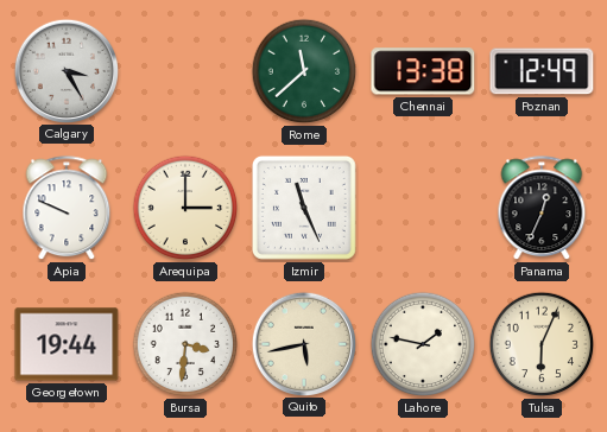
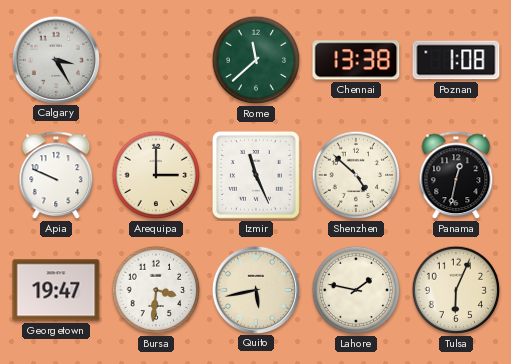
Poznan: 12:49 -> 1:08
Shenzhen: none -> 4:52
Panama: 12:34 -> 12:32
Georgetown: 19:44 -> 19:47
